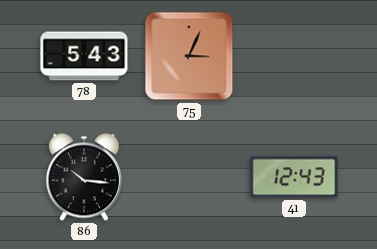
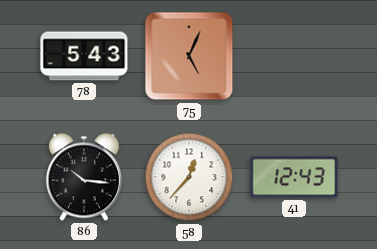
75: 3:04 -> 5:04
58: none -> 12:37
